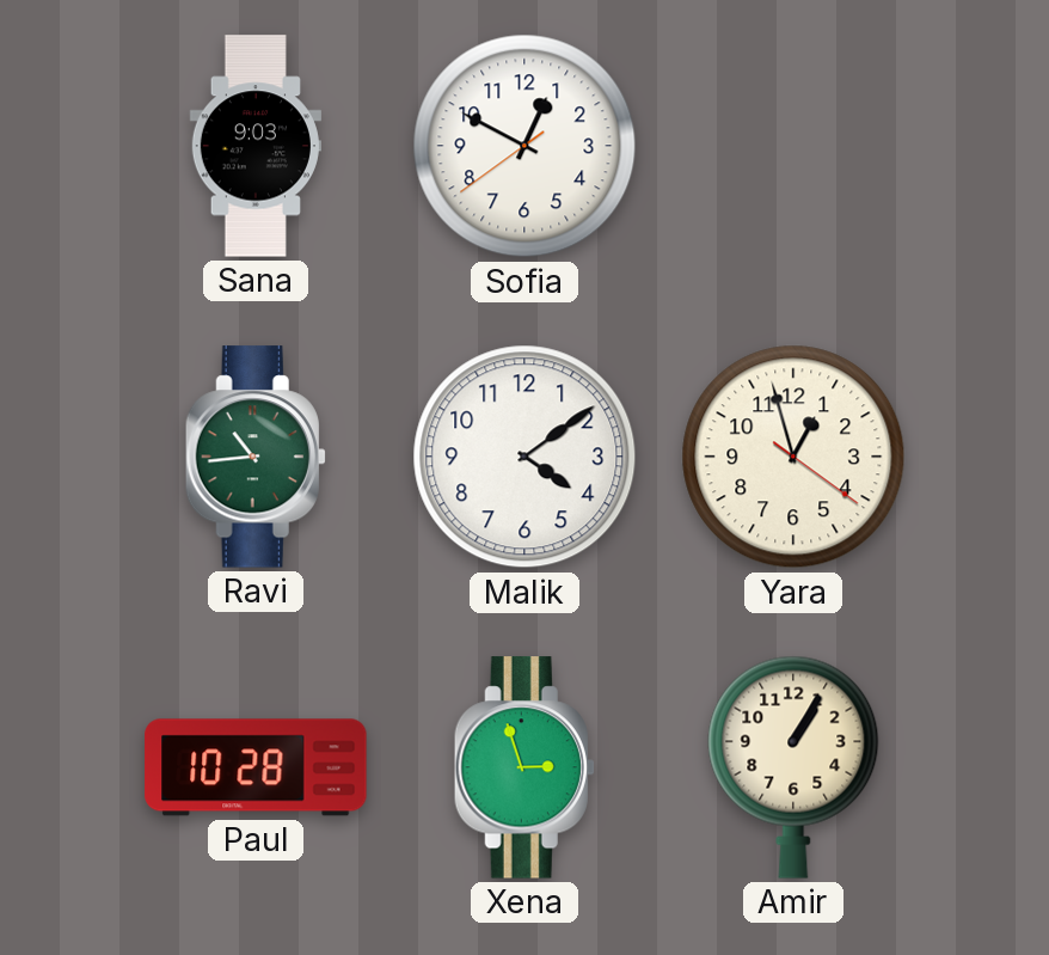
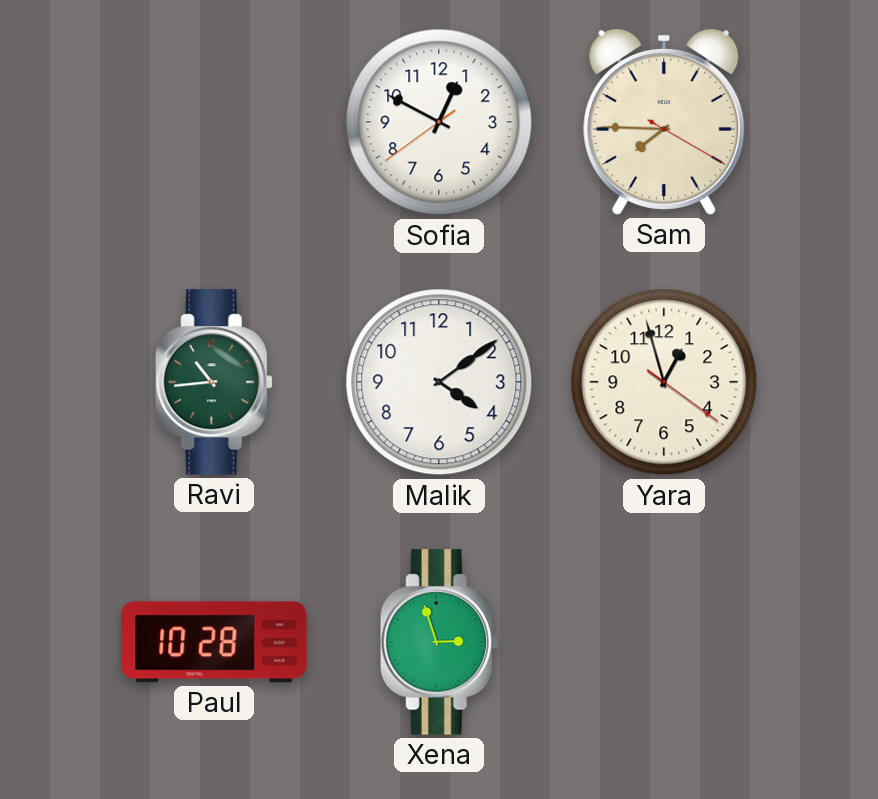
Sana: 9:03 -> none
Sam: none -> 7:45
Amir: 1:05 -> none
